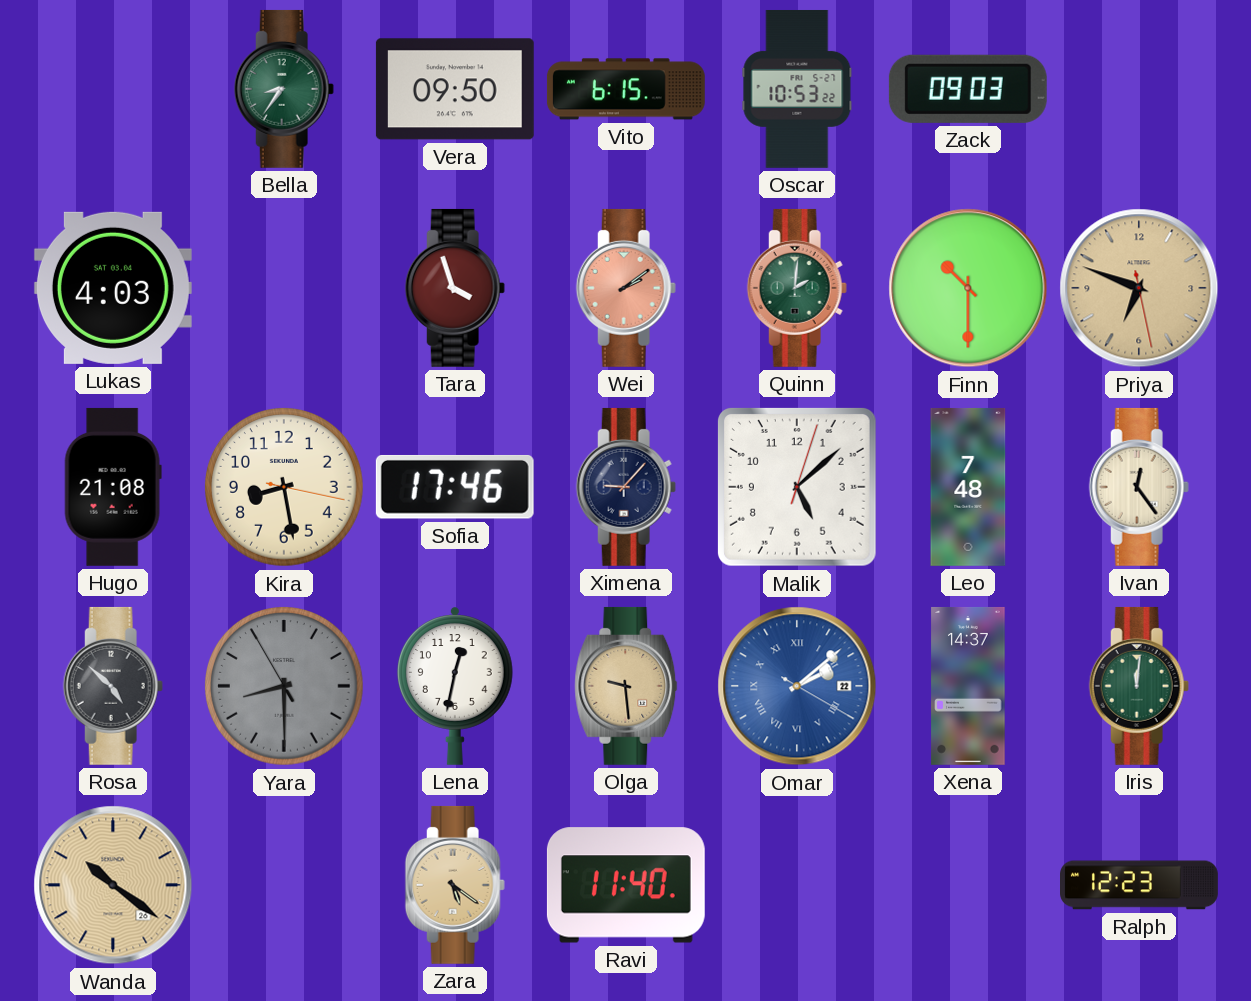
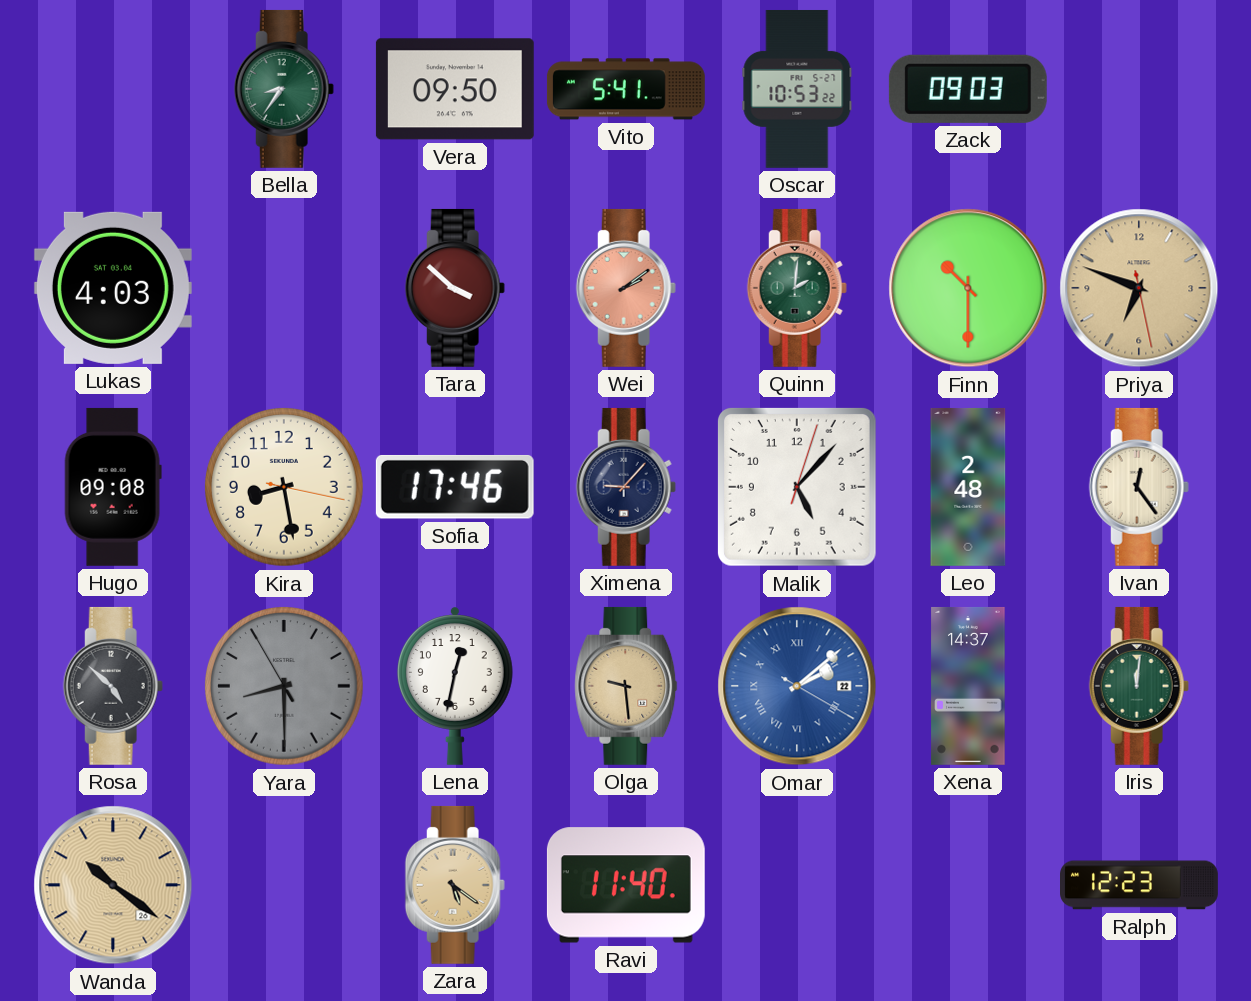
Vito: 6:15 -> 5:41
Tara: 3:57 -> 3:52
Hugo: 21:08 -> 09:08
Malik: 5:08 -> 5:07
Leo: 7:48 -> 2:48
